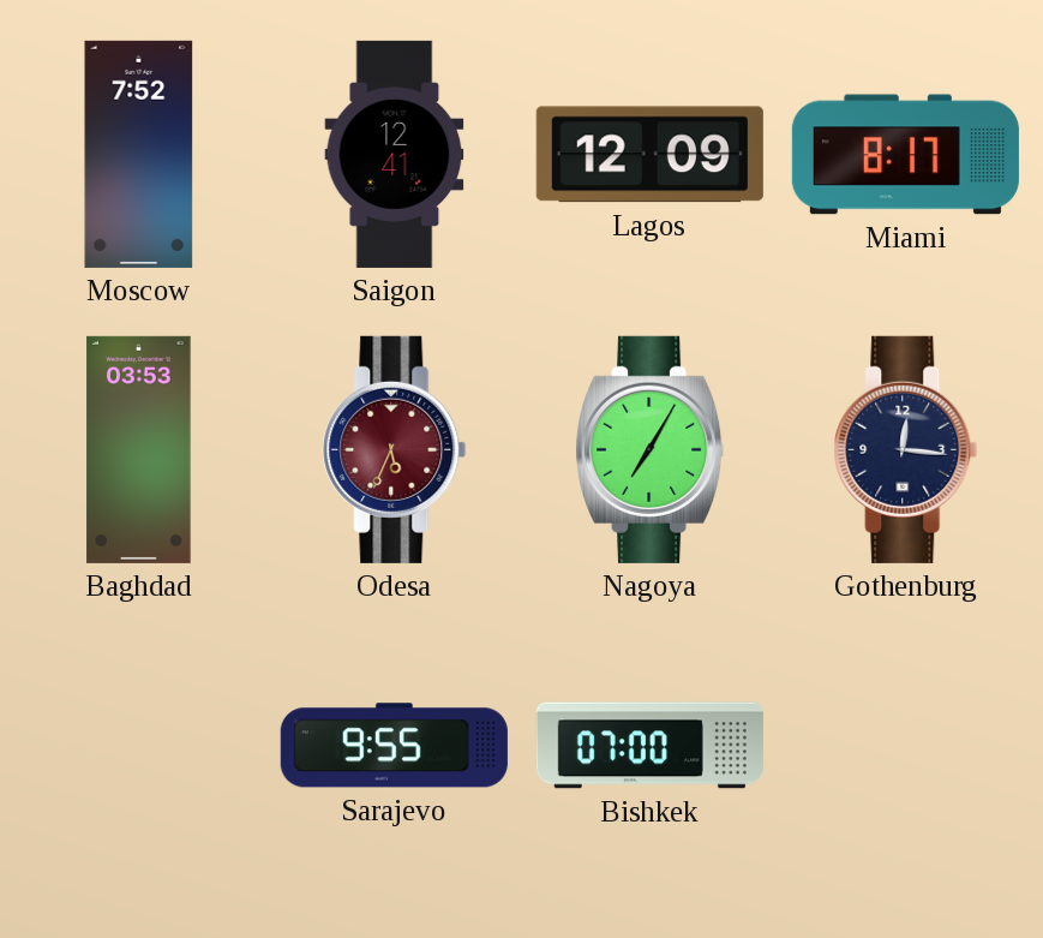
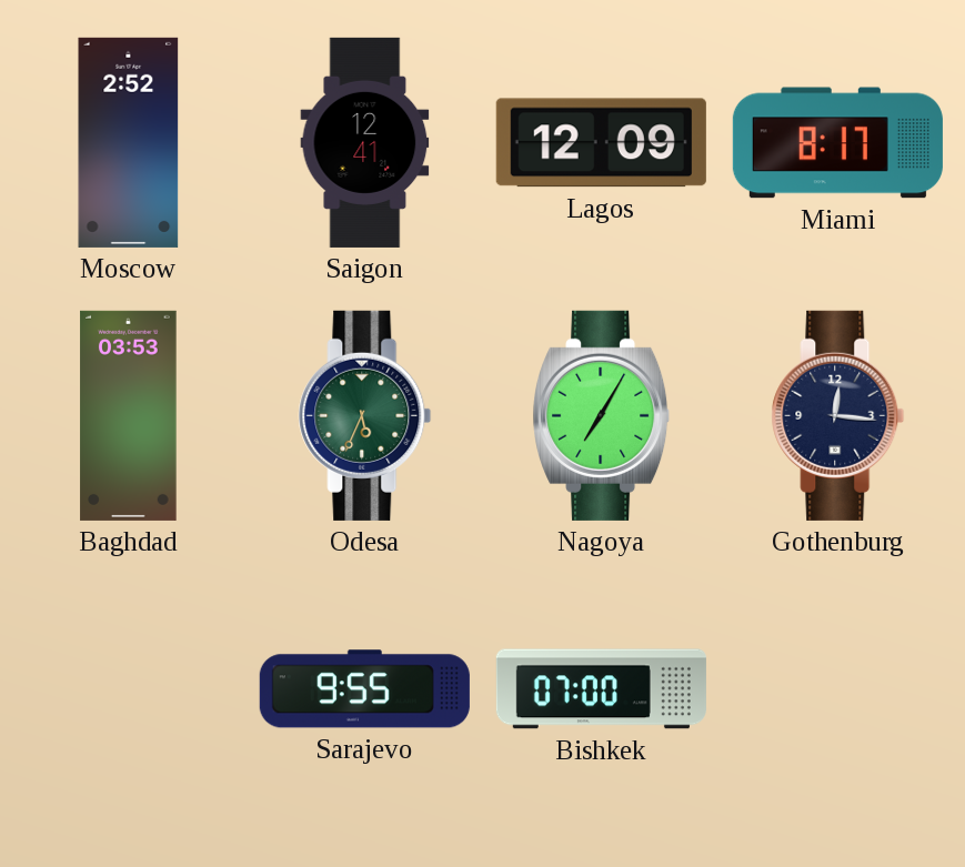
Moscow: 7:52 -> 2:52
Odesa dial: burgundy -> green
